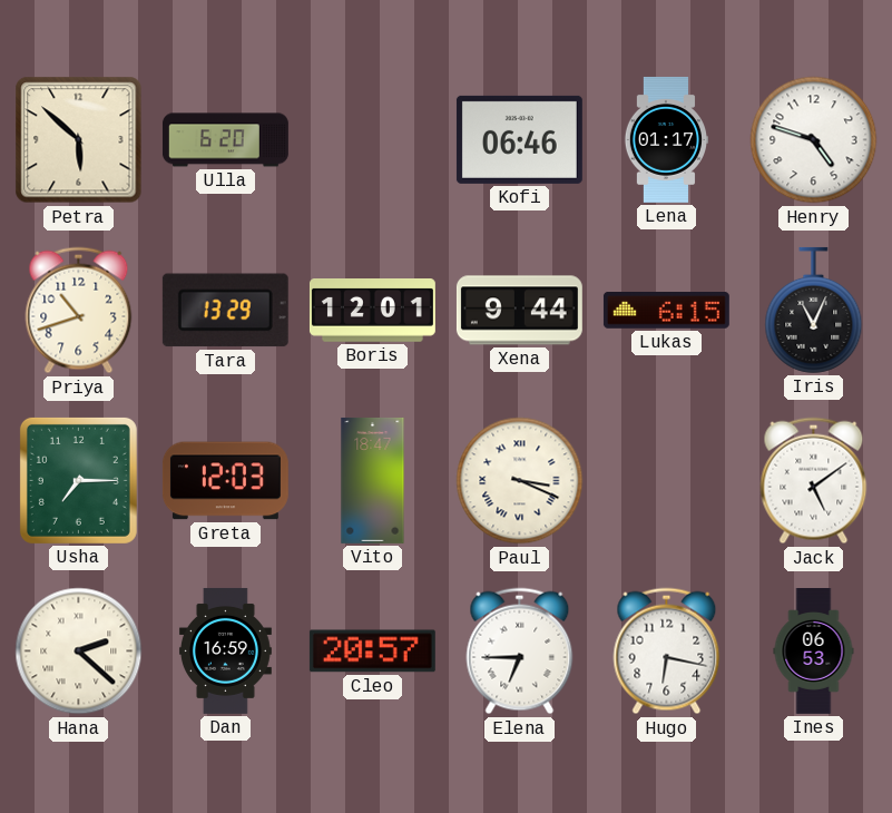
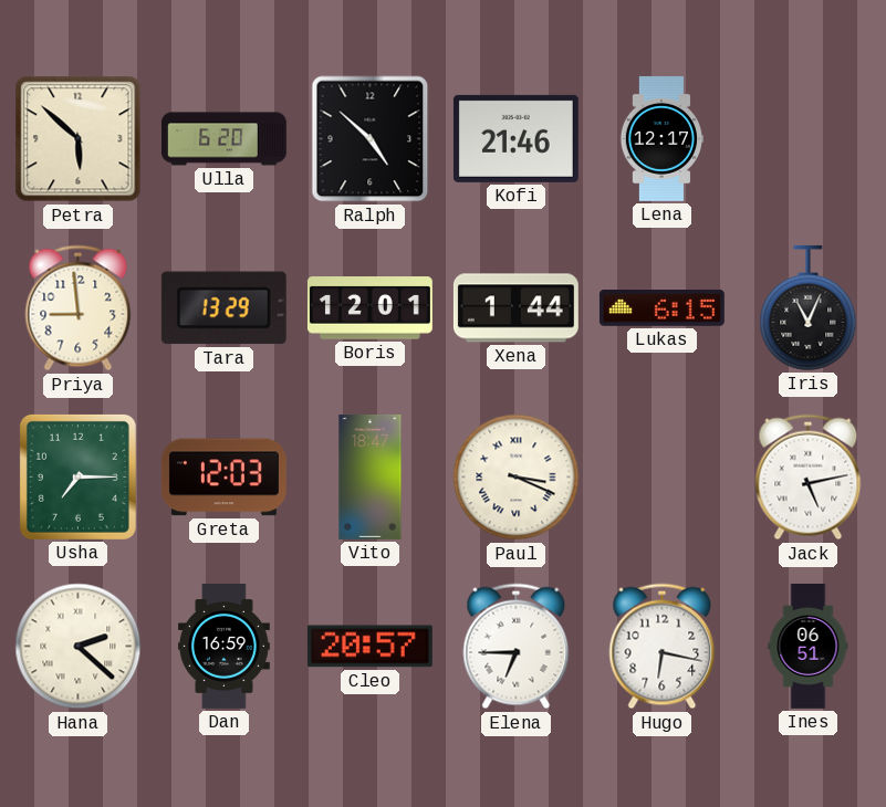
Ralph: none -> 4:52
Kofi: 06:46 -> 21:46
Lena: 01:17 -> 12:17
Henry: 4:48 -> none
Priya: 10:42 -> 8:59
Xena: 9:44 -> 1:44
Jack: 5:09 -> 5:13
Ines: 06:53 -> 06:51
